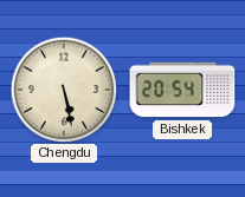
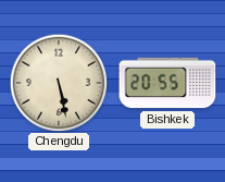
Bishkek: 20:54 -> 20:55
